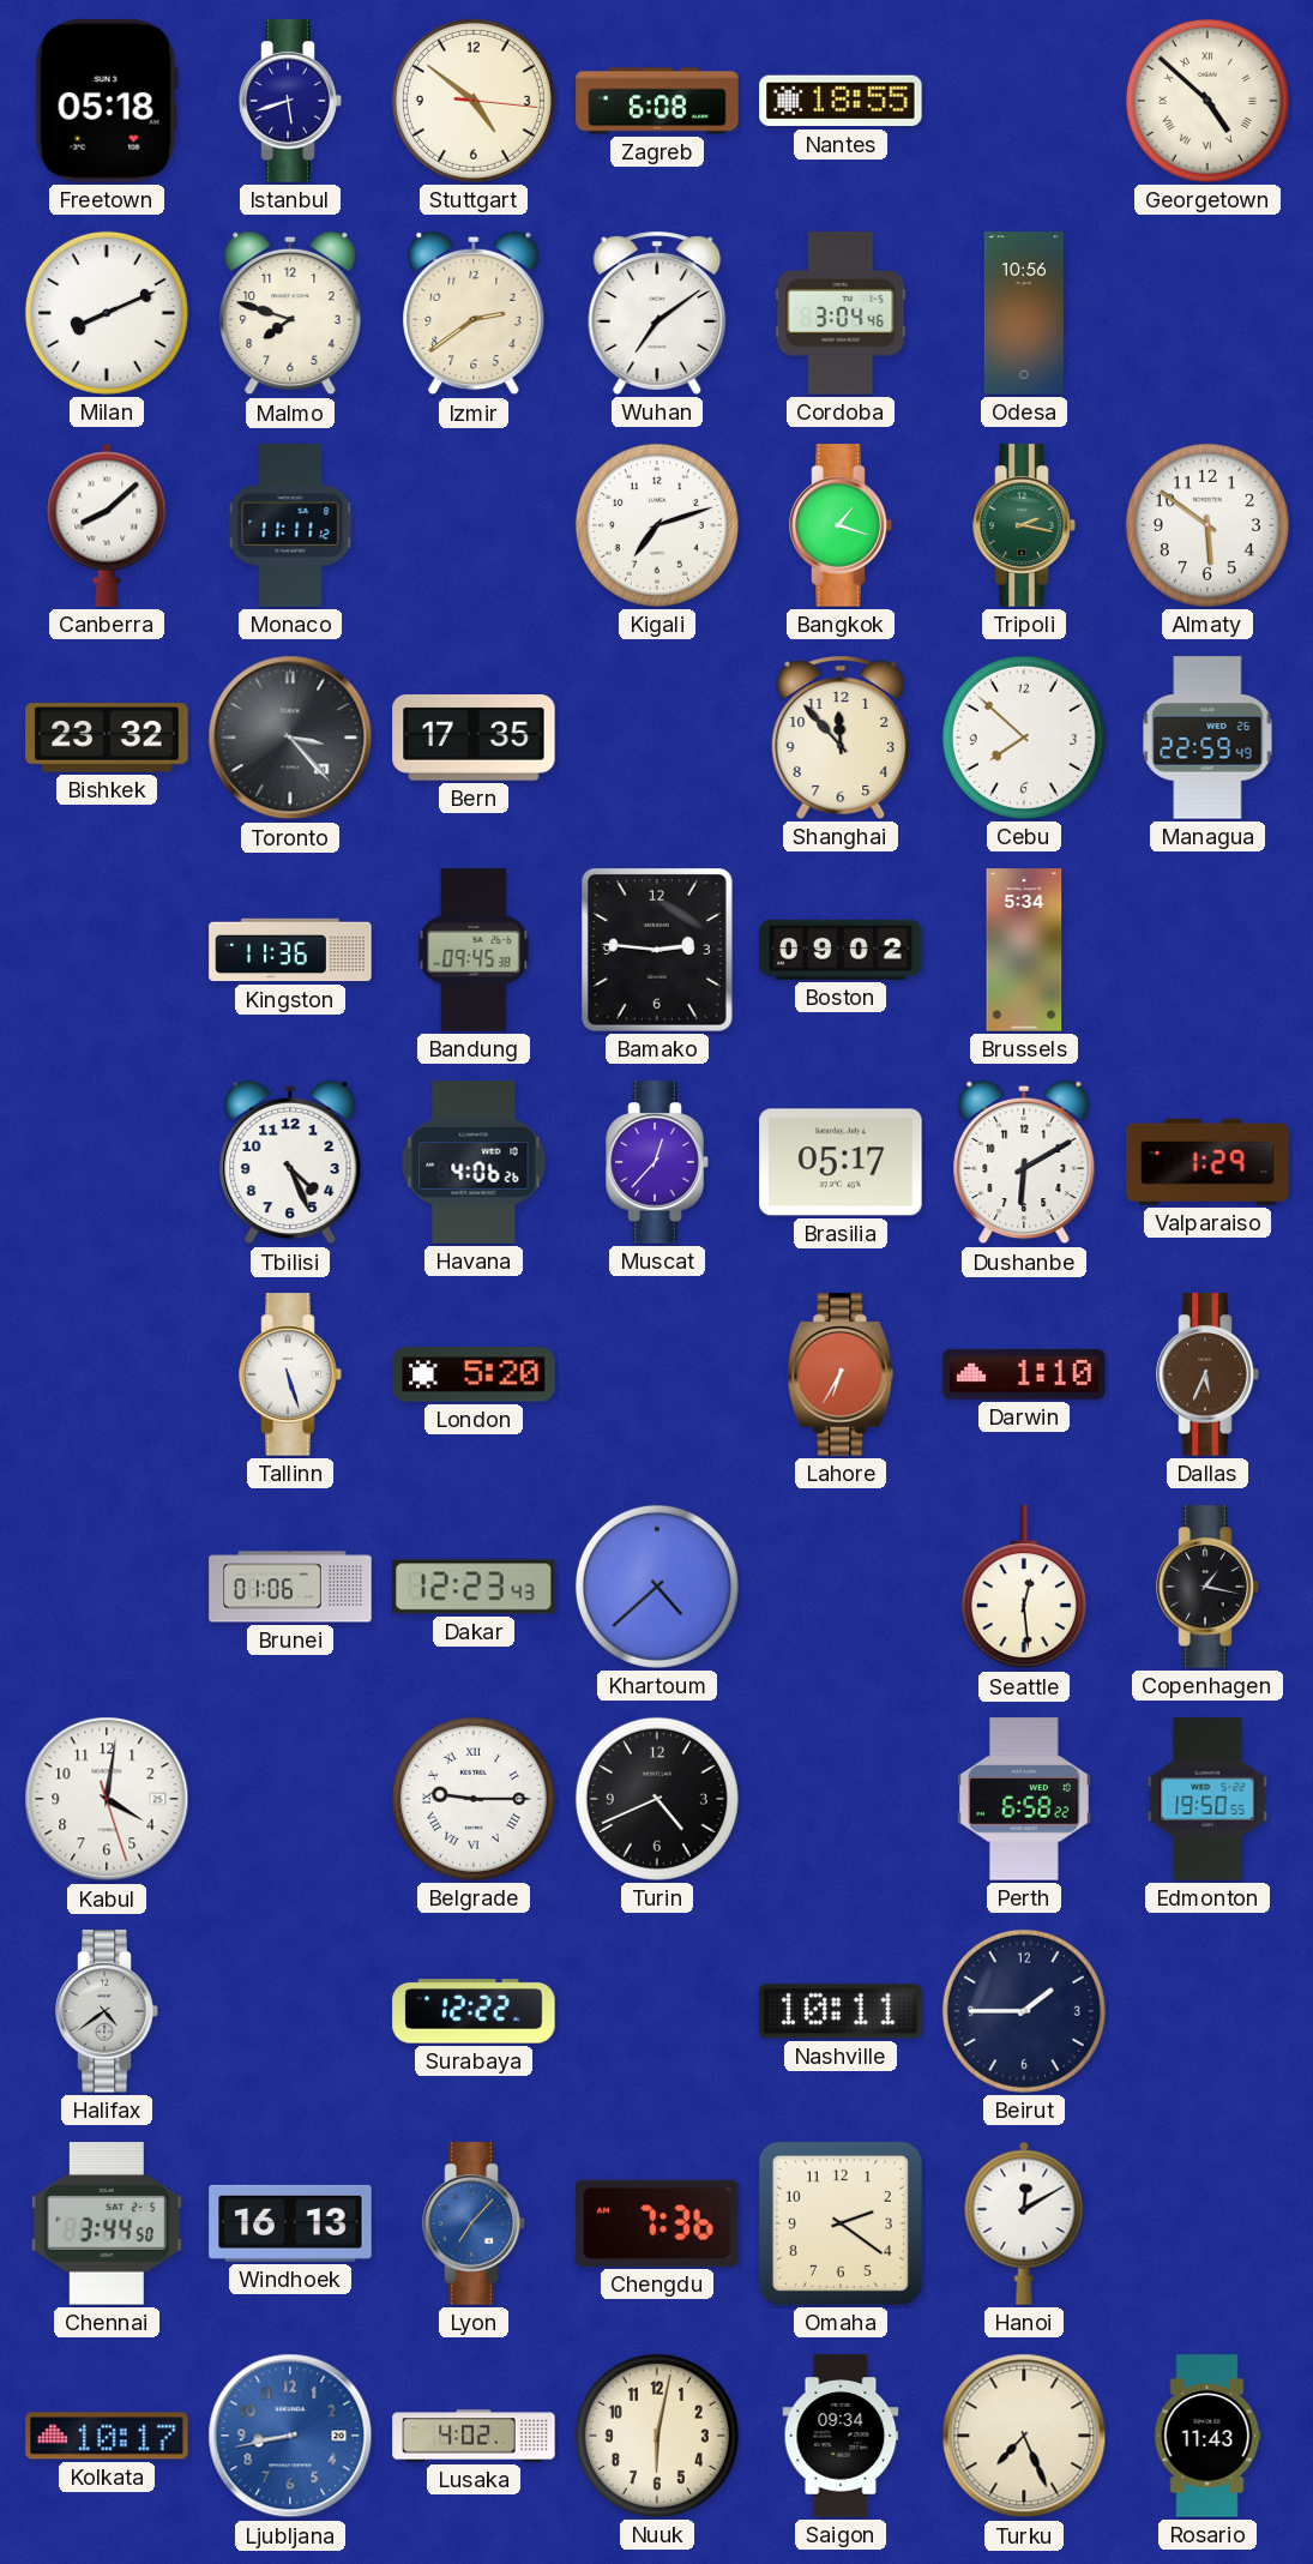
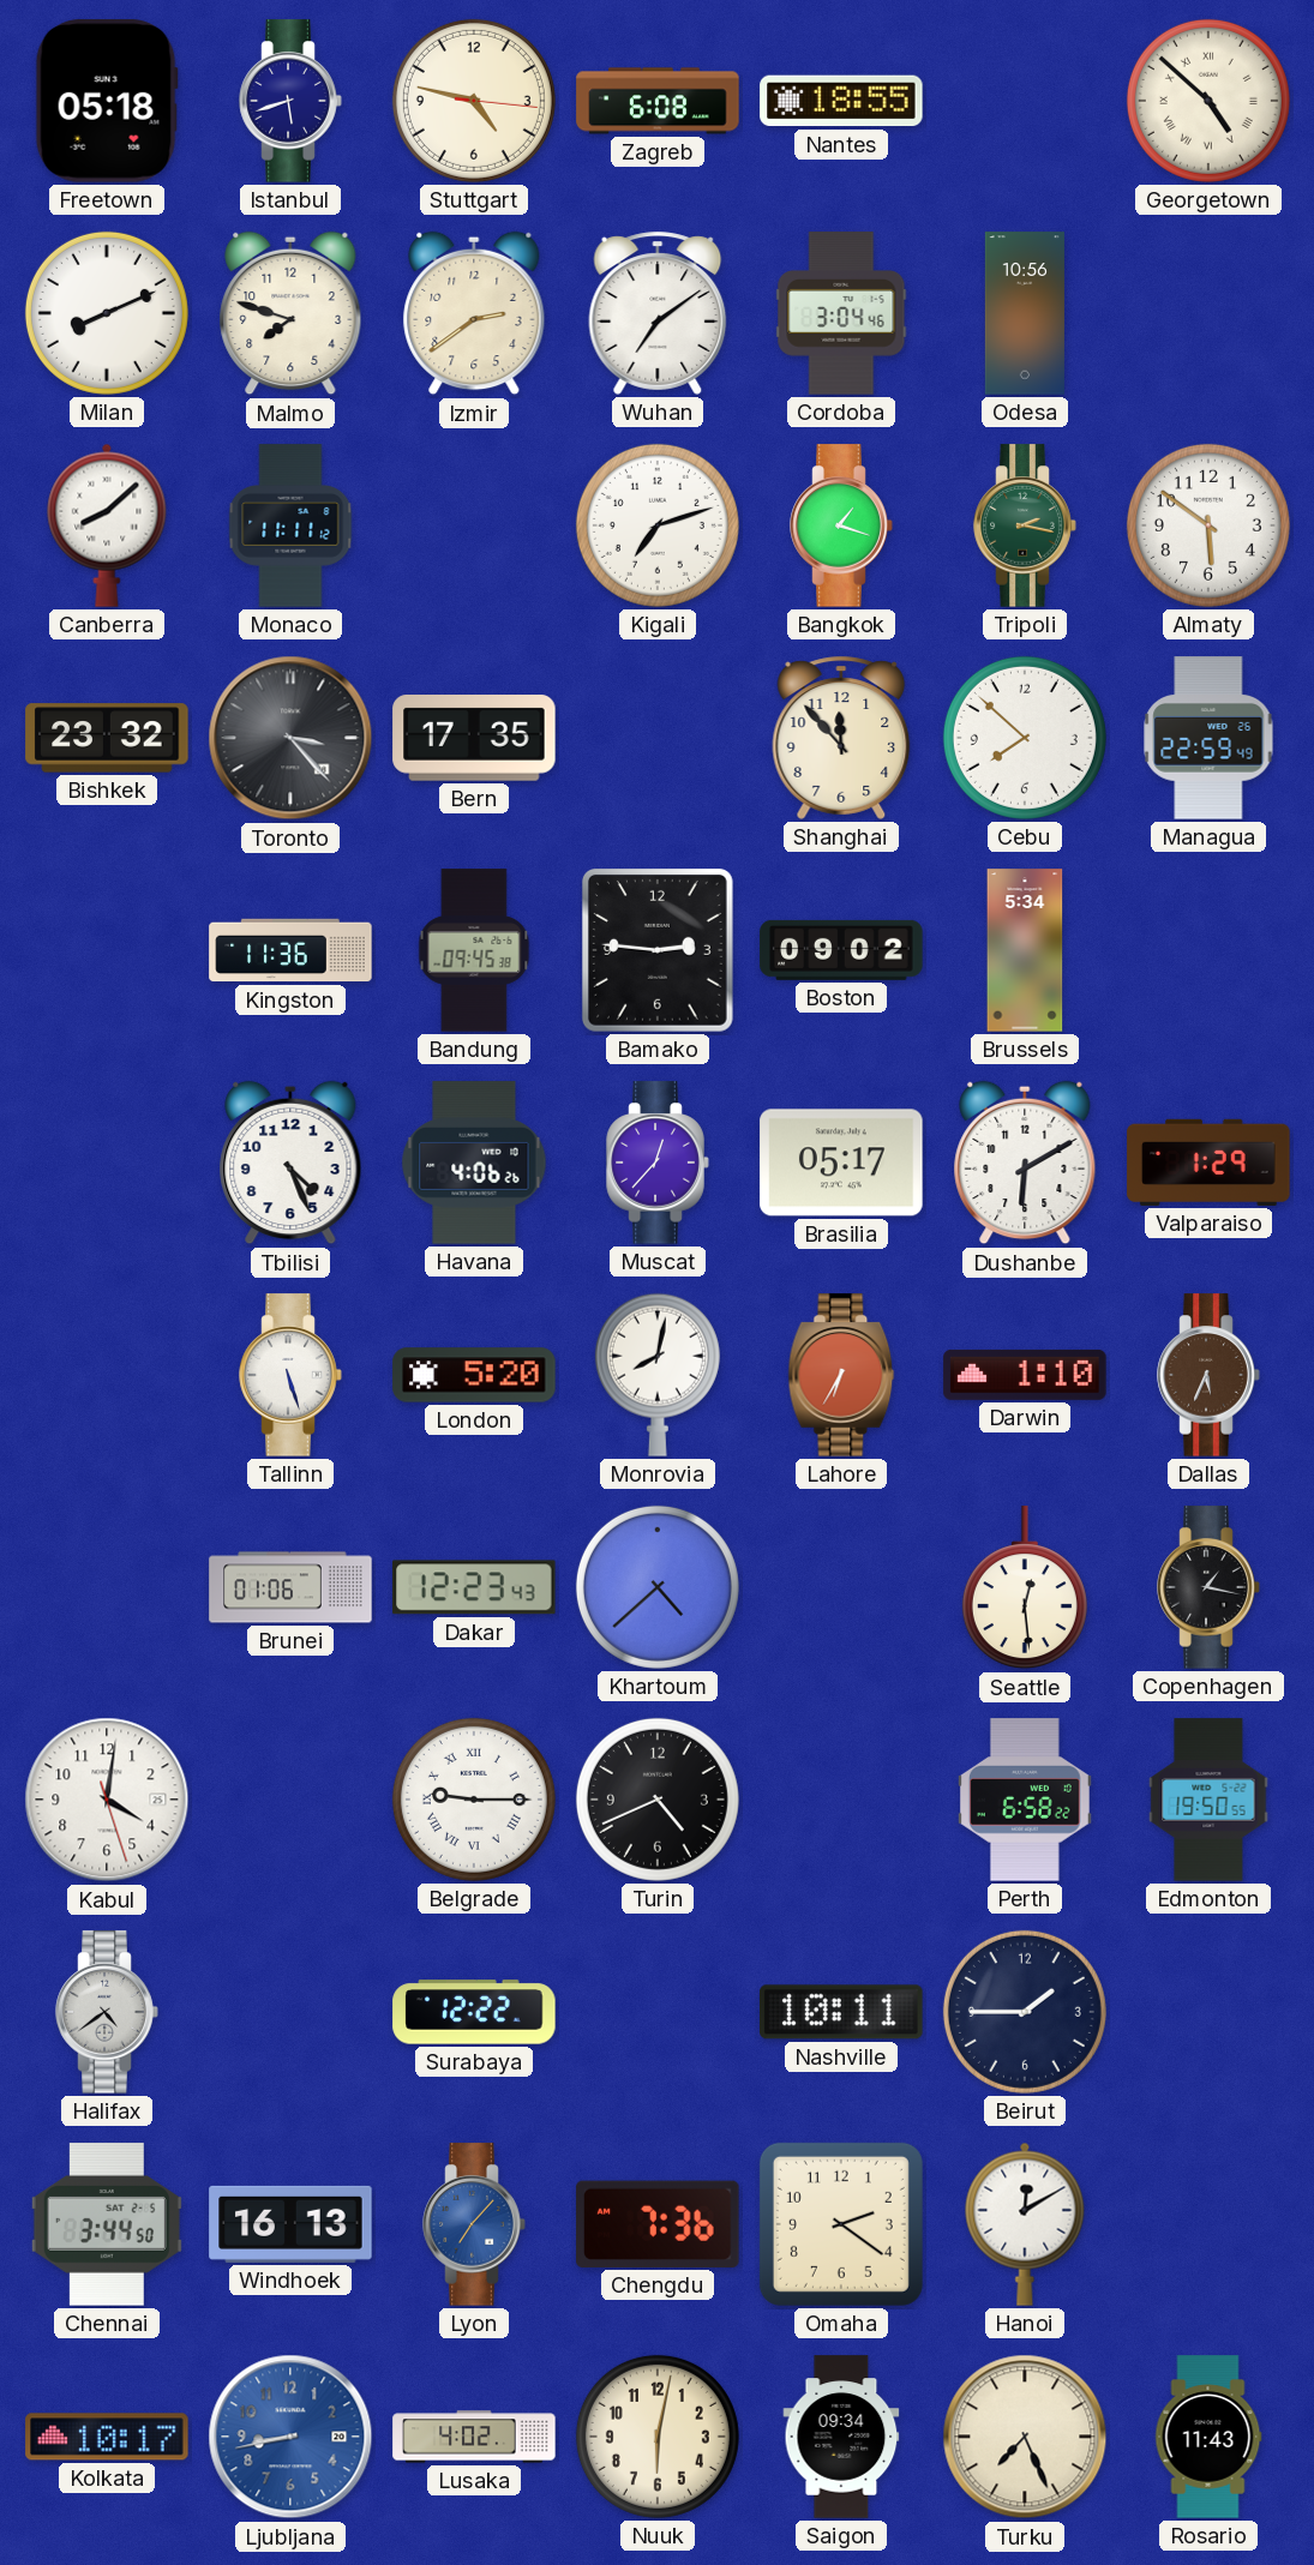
Stuttgart: 4:51 -> 4:47
Monrovia: none -> 8:02
